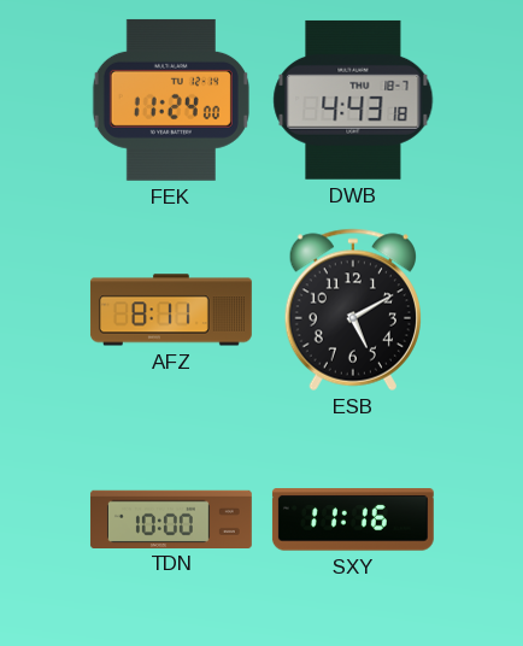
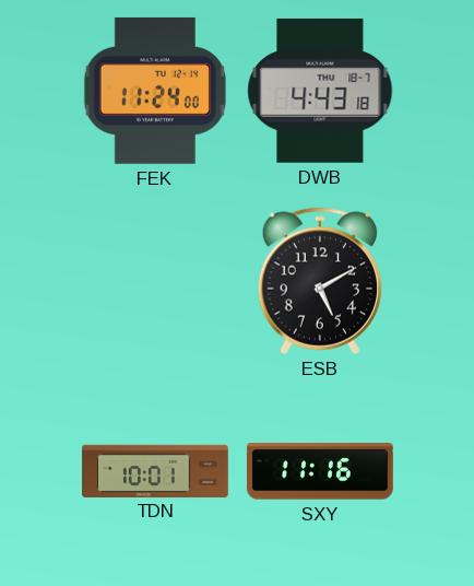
AFZ: 8:11 -> none
TDN: 10:00 -> 10:01
